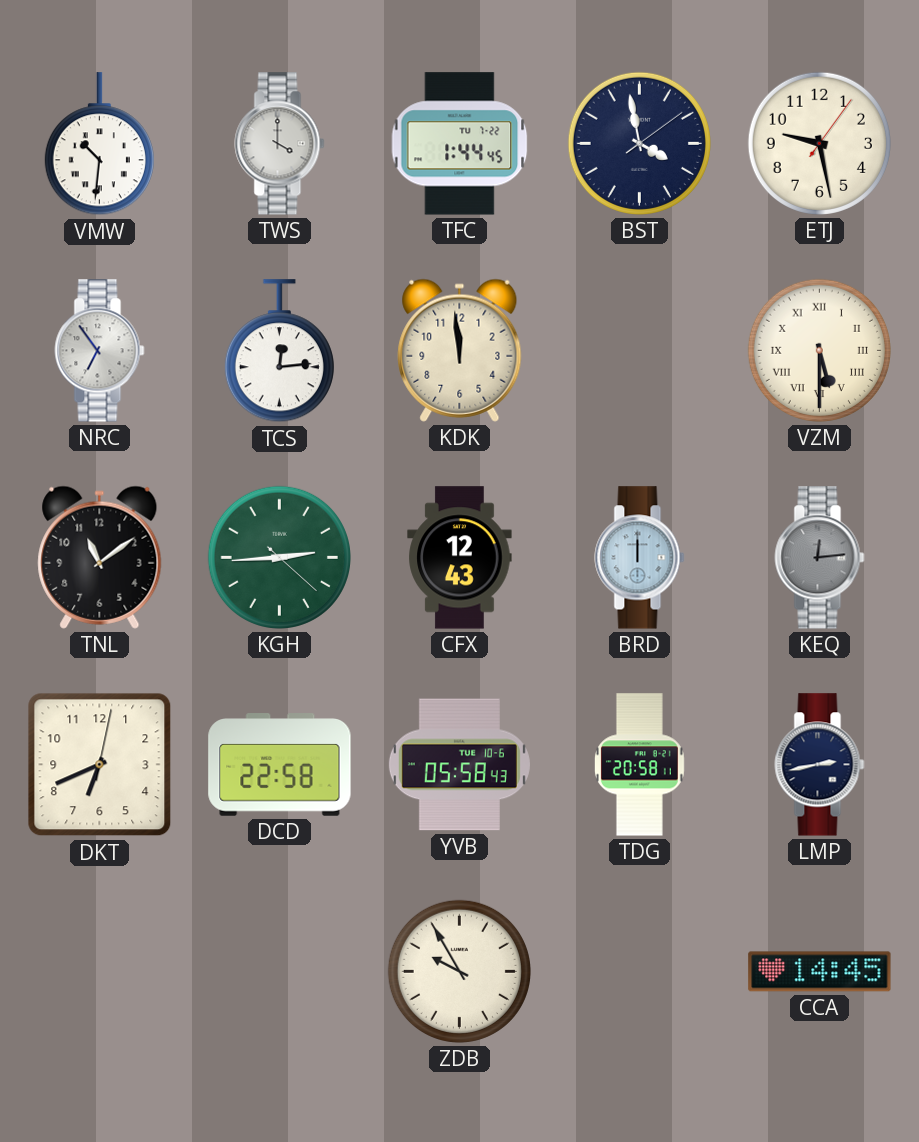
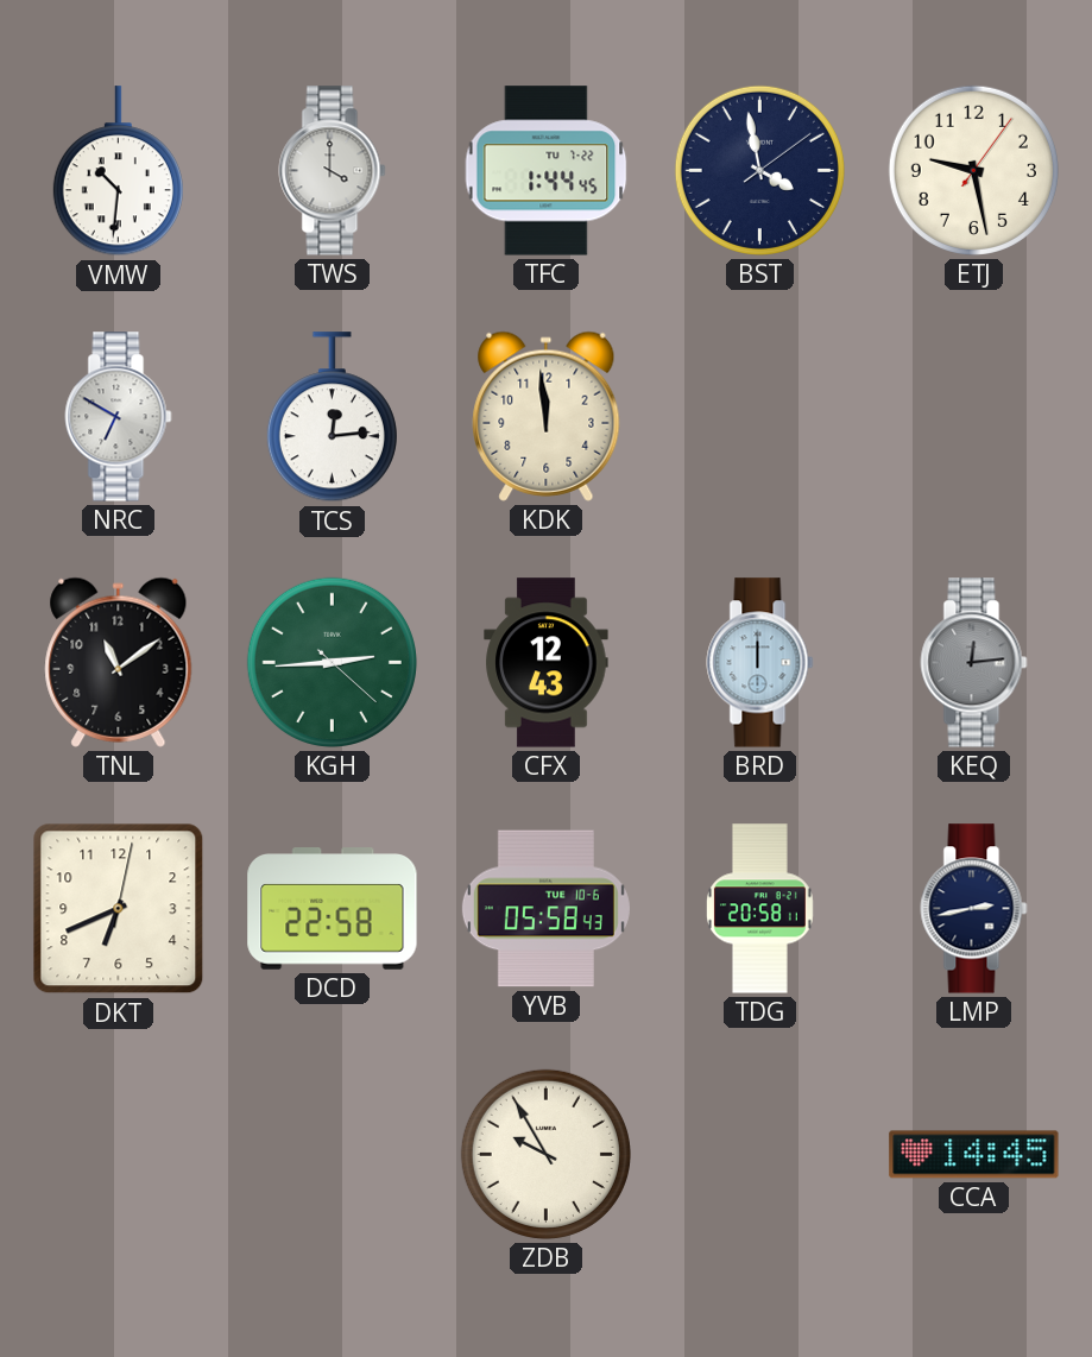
NRC: 6:54 -> 6:50
VZM: 5:30 -> none
